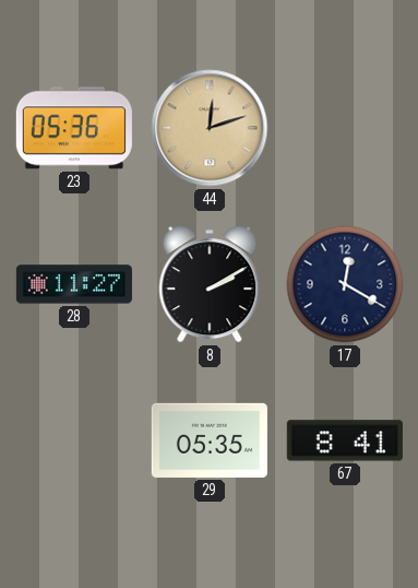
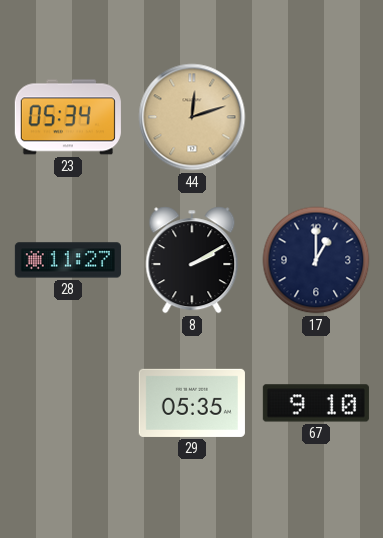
23: 05:36 -> 05:34
17: 12:20 -> 1:00
67: 8:41 -> 9:10
